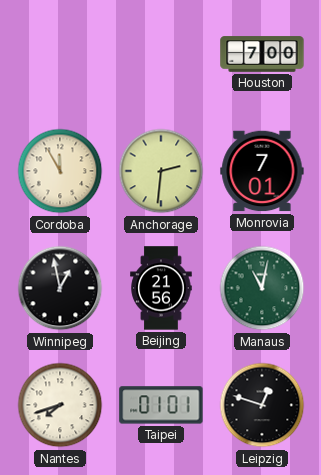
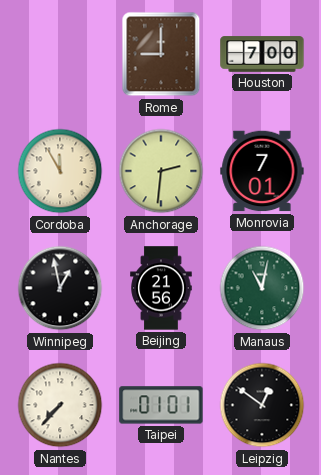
Rome: none -> 9:00
Nantes: 7:42 -> 7:37
Leipzig: 12:48 -> 12:51
